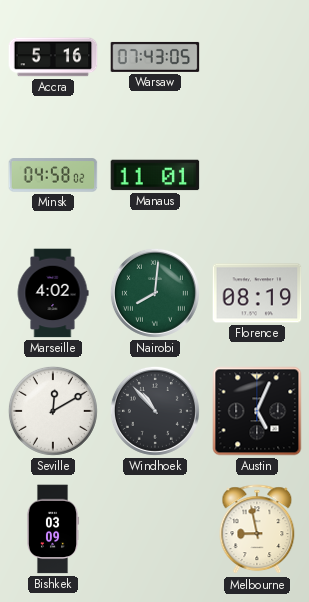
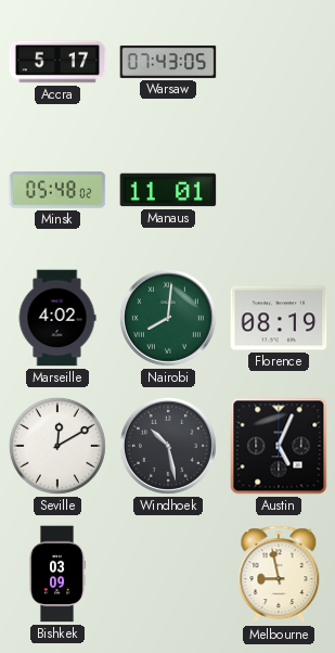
Accra: 5:16 -> 5:17
Minsk: 04:58 -> 05:48
Windhoek: 10:53 -> 10:28
